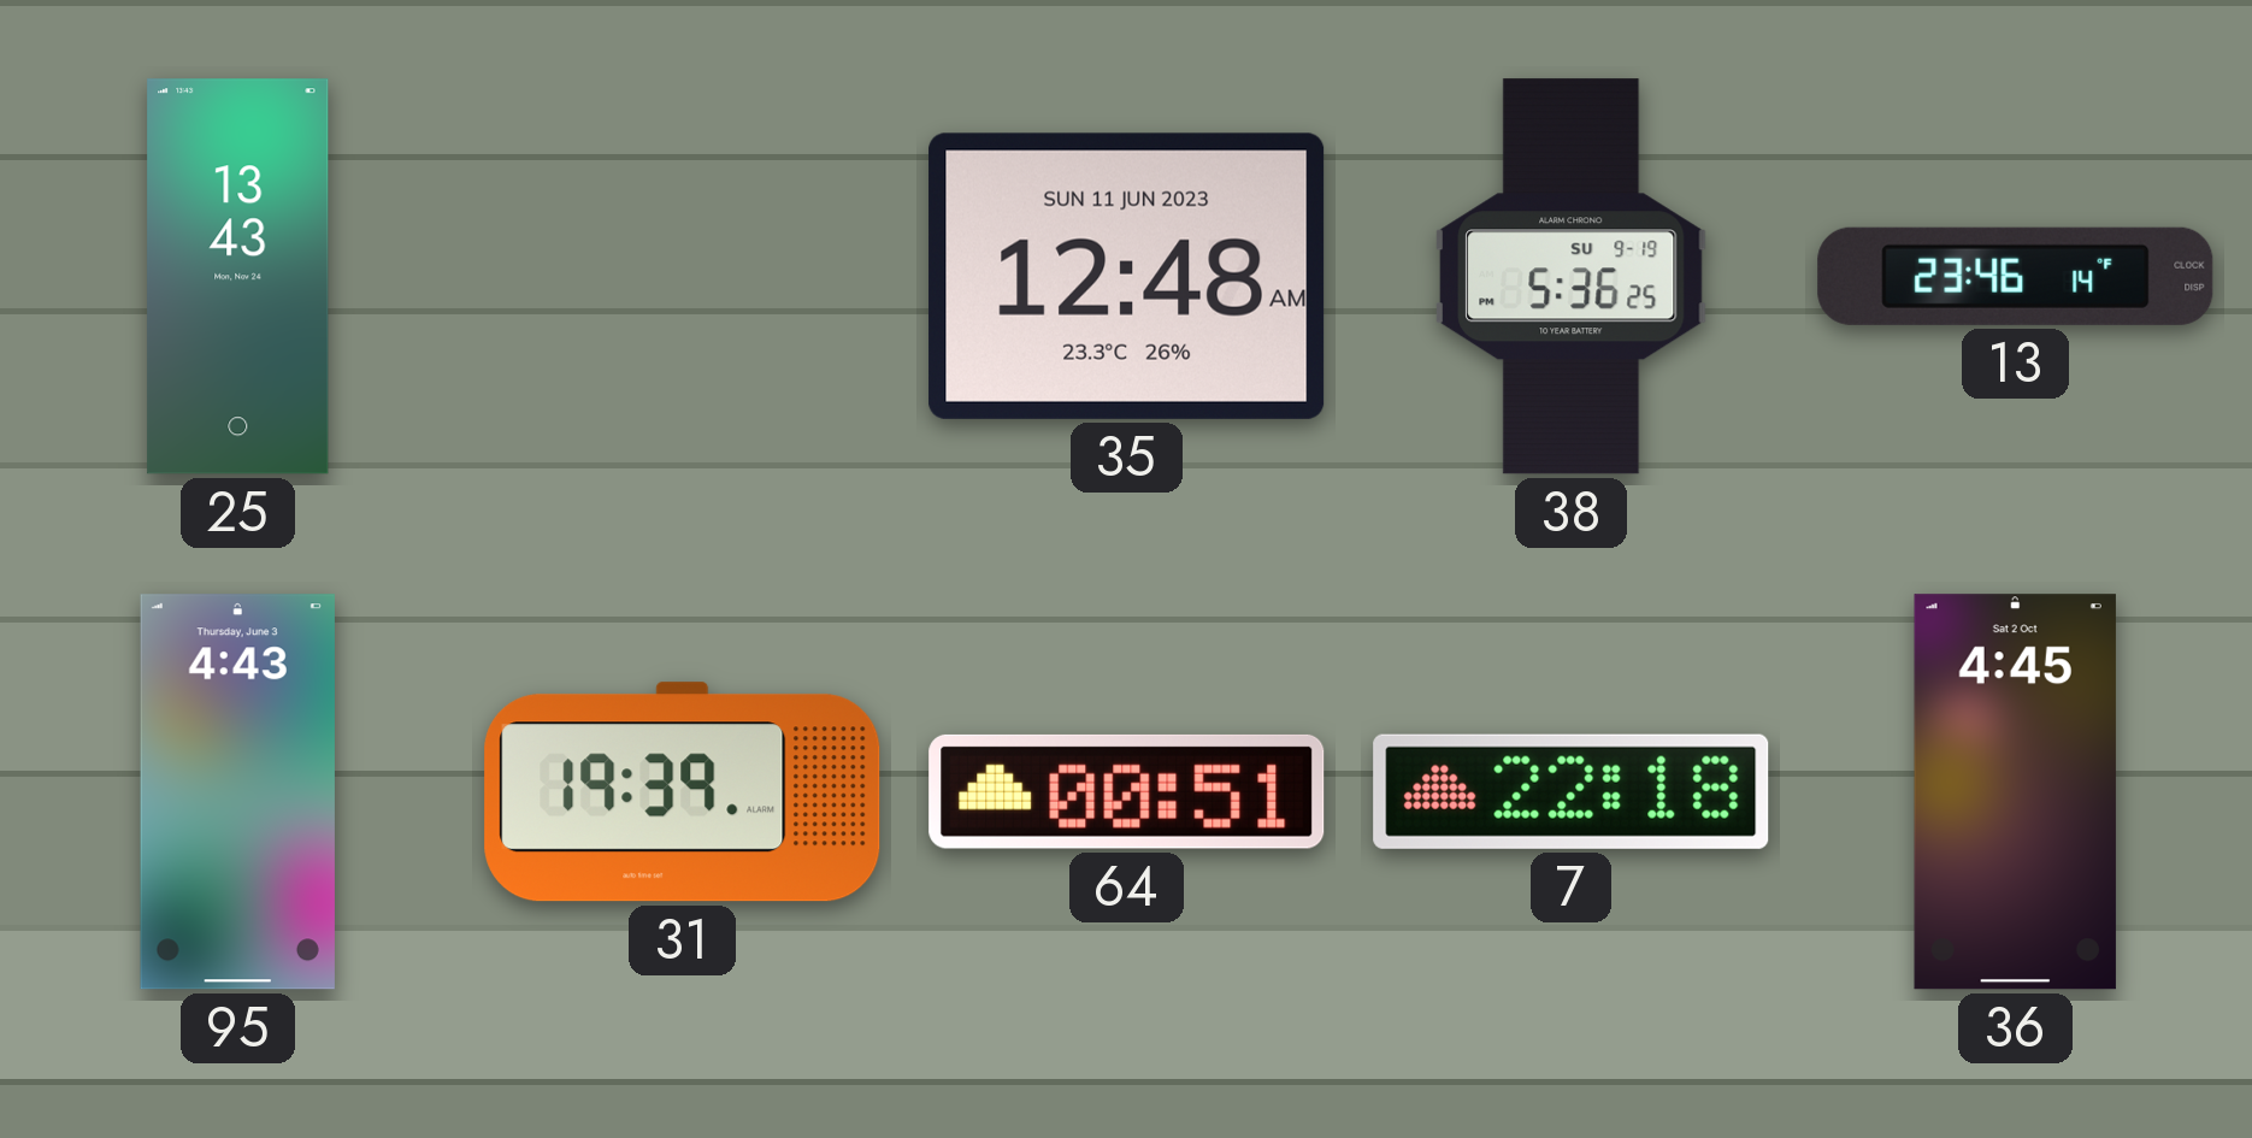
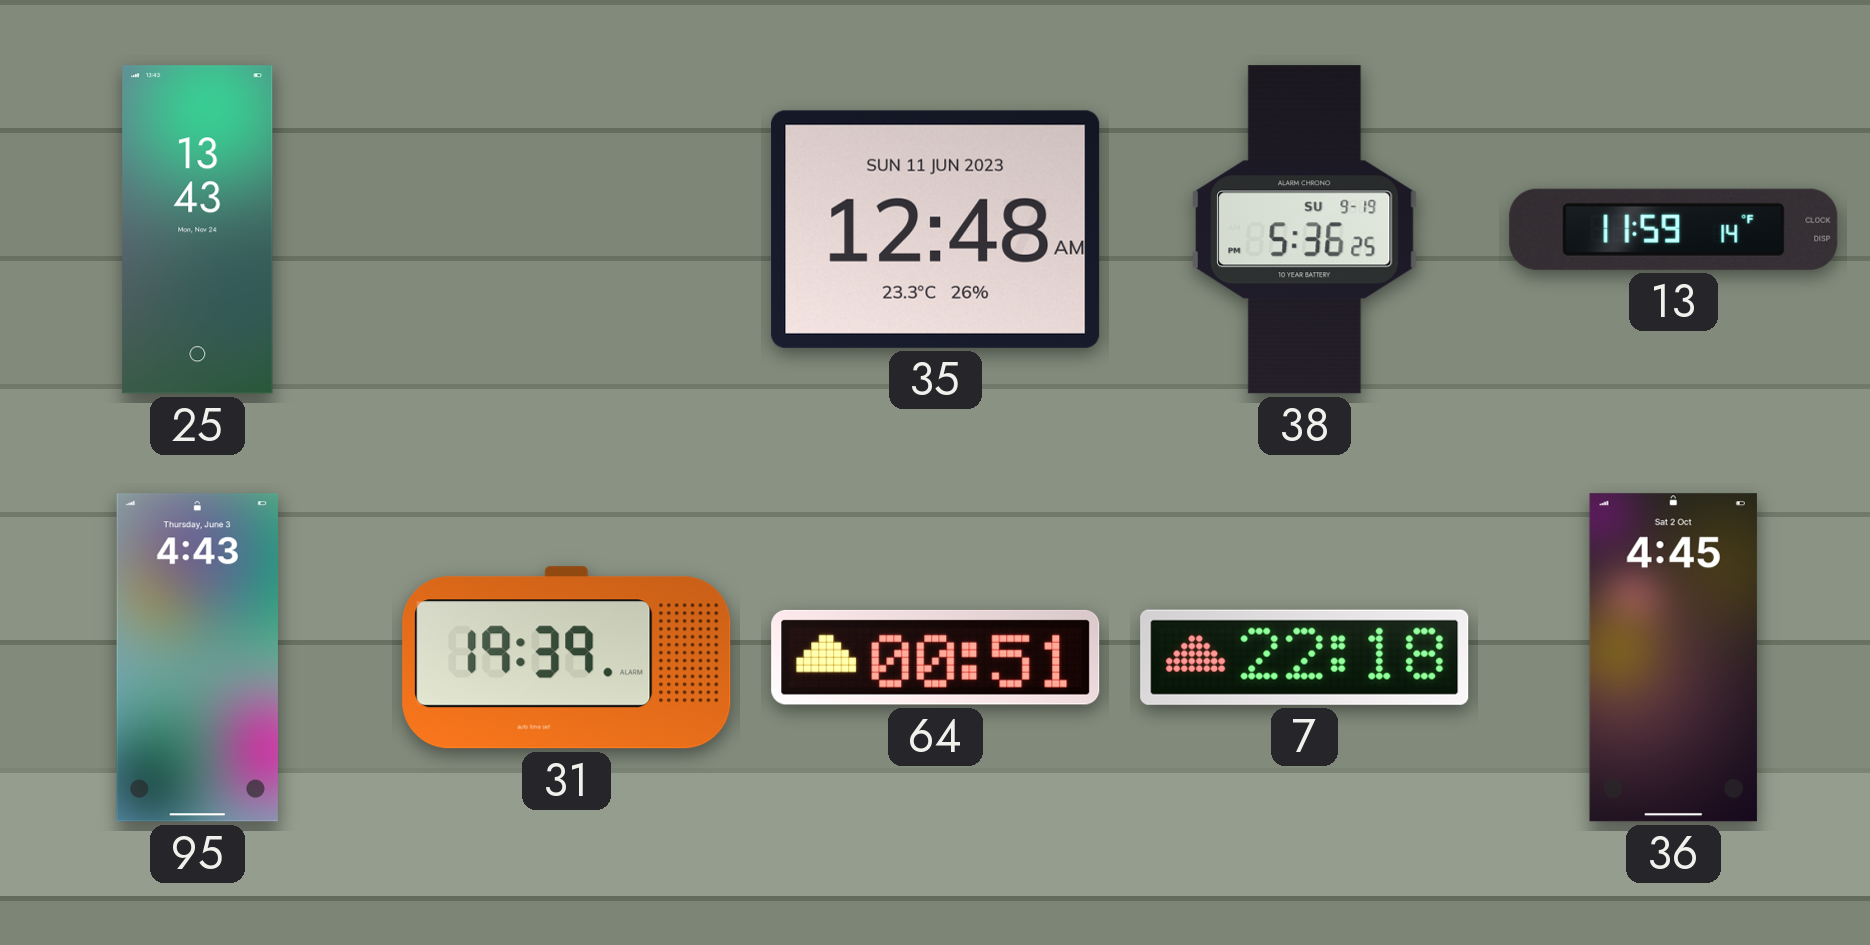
13: 23:46 -> 11:59
